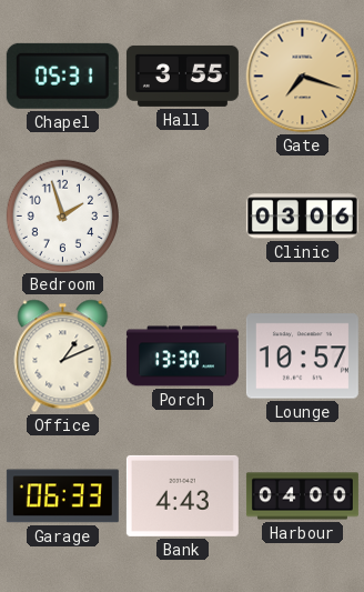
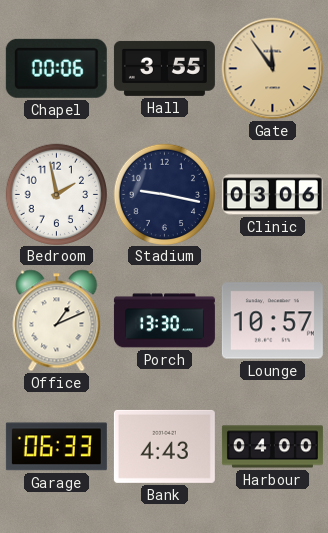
Chapel: 05:31 -> 00:06
Gate: 7:18 -> 11:54
Bedroom: 1:57 -> 1:58
Stadium: none -> 9:17
